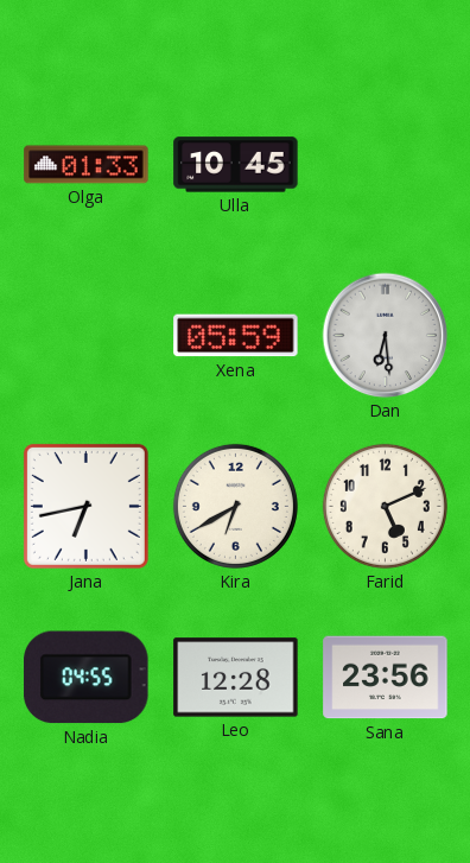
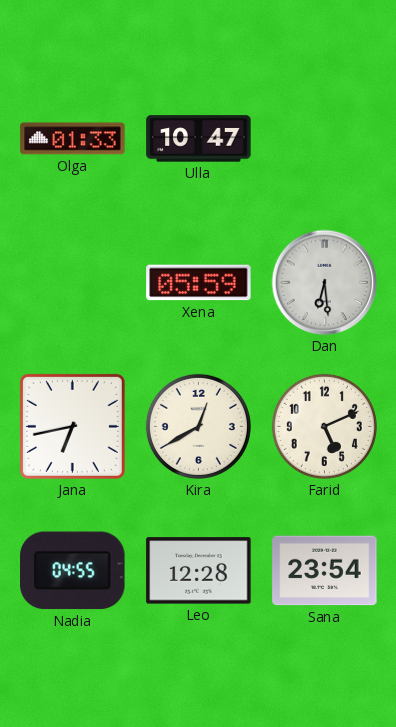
Ulla: 10:45 -> 10:47
Kira: 6:40 -> 12:40
Sana: 23:56 -> 23:54
